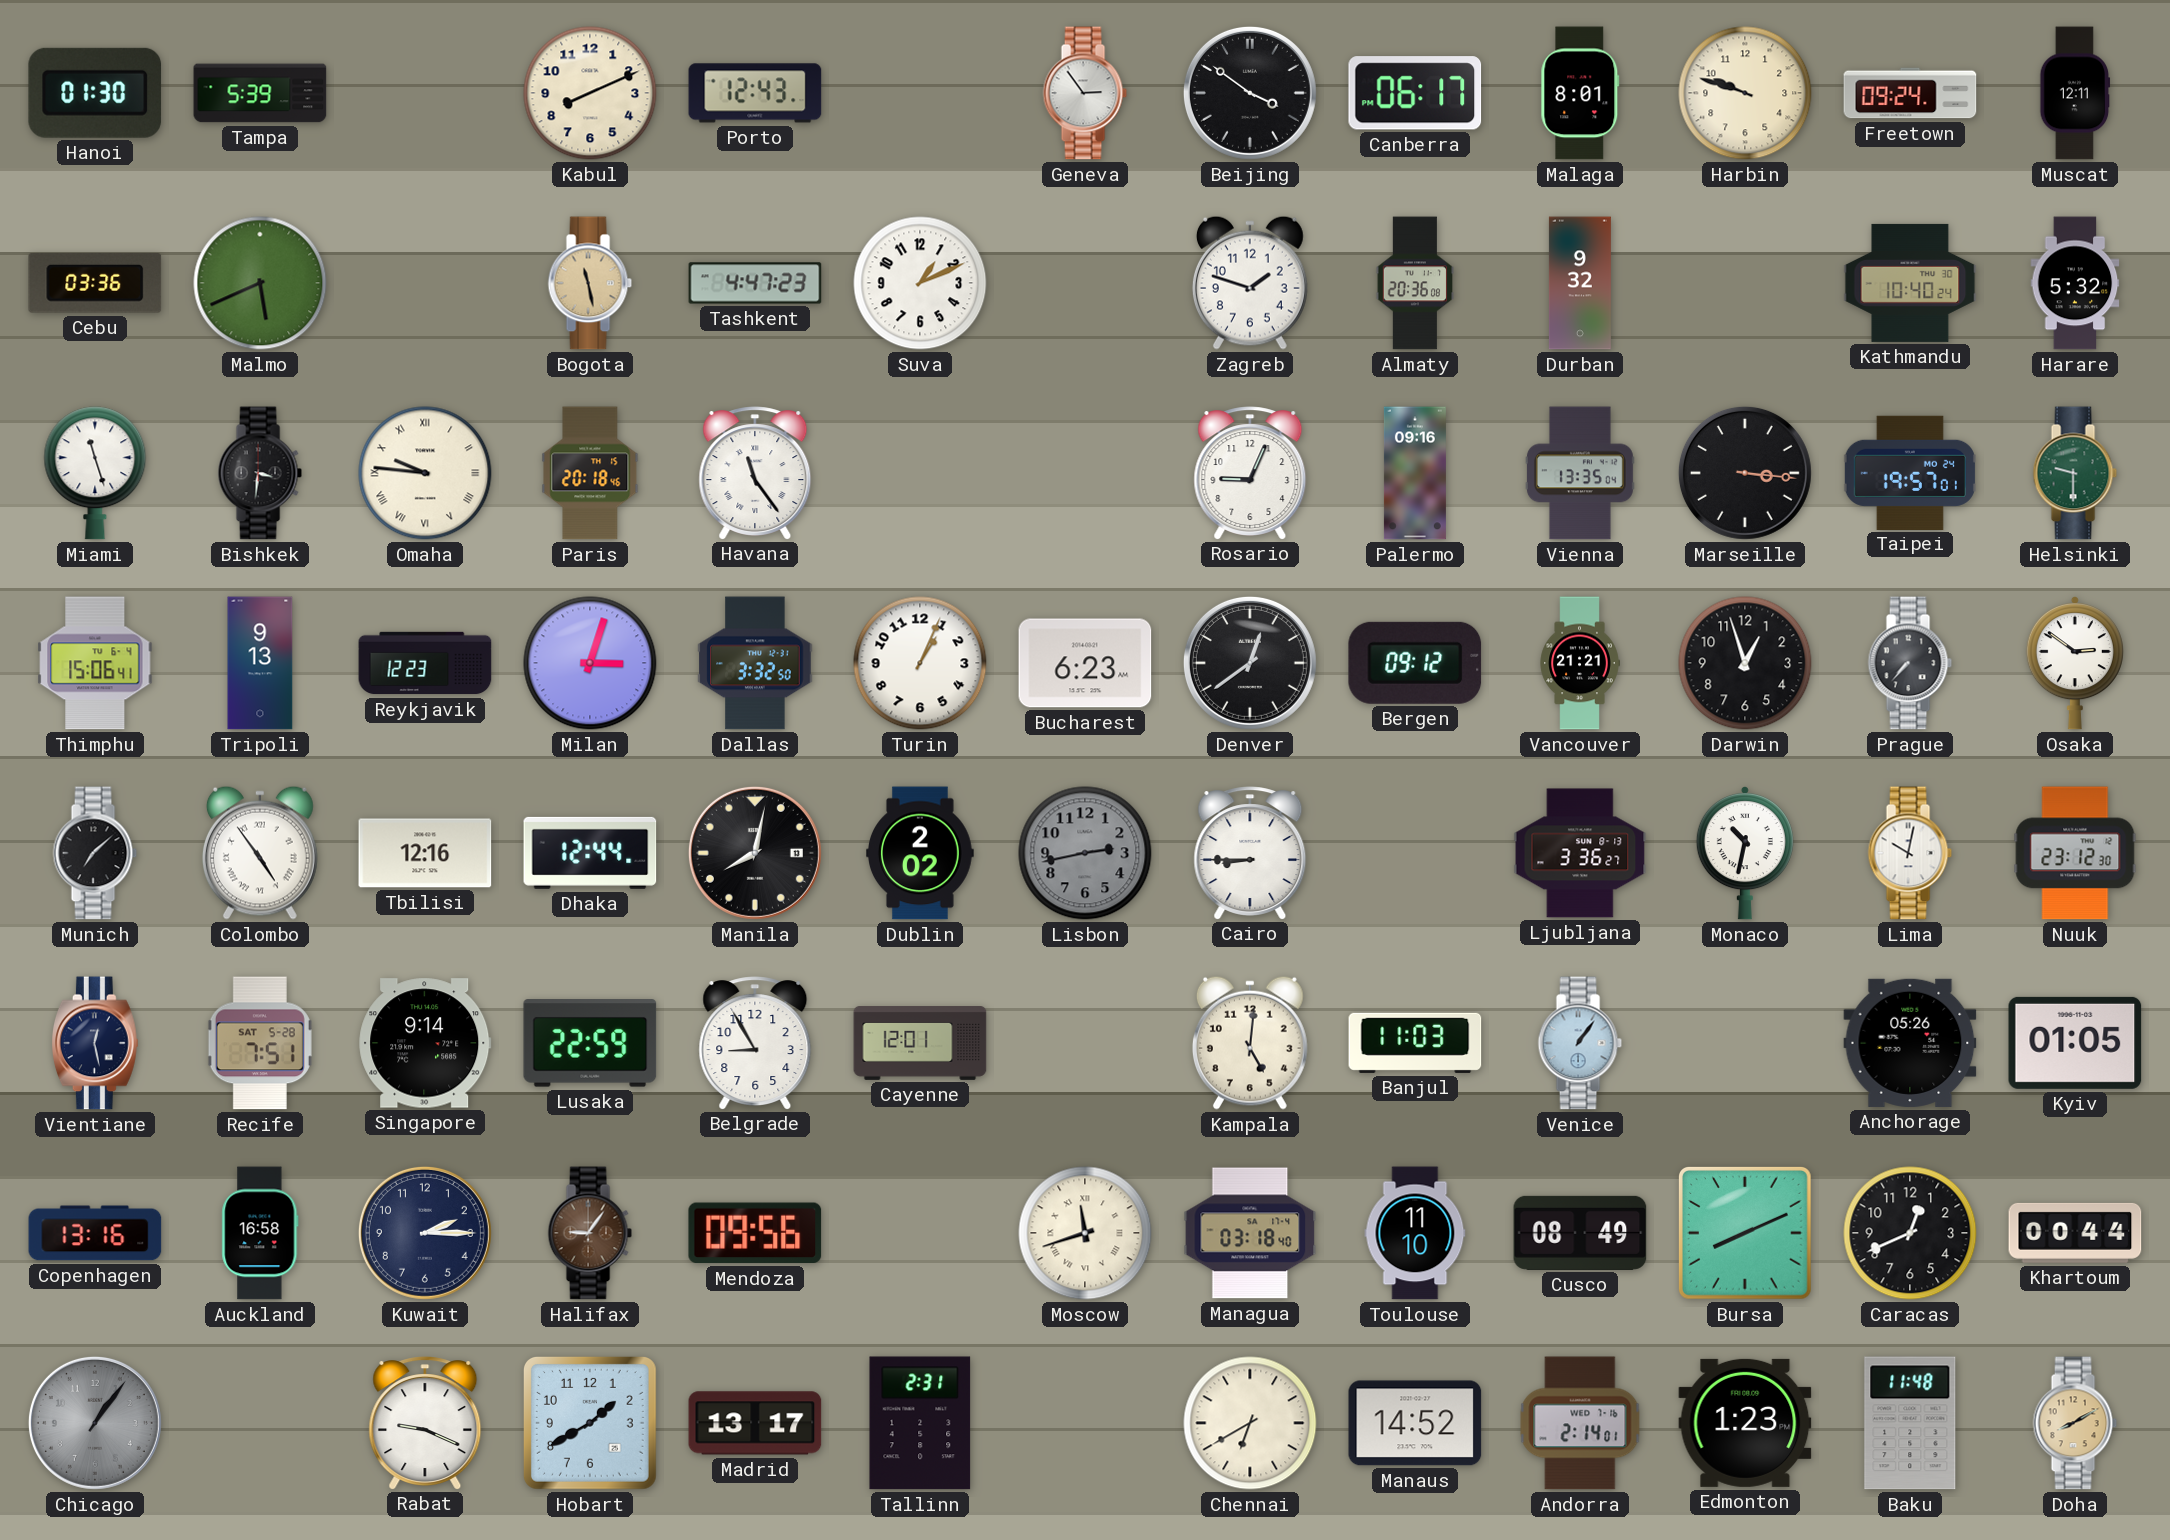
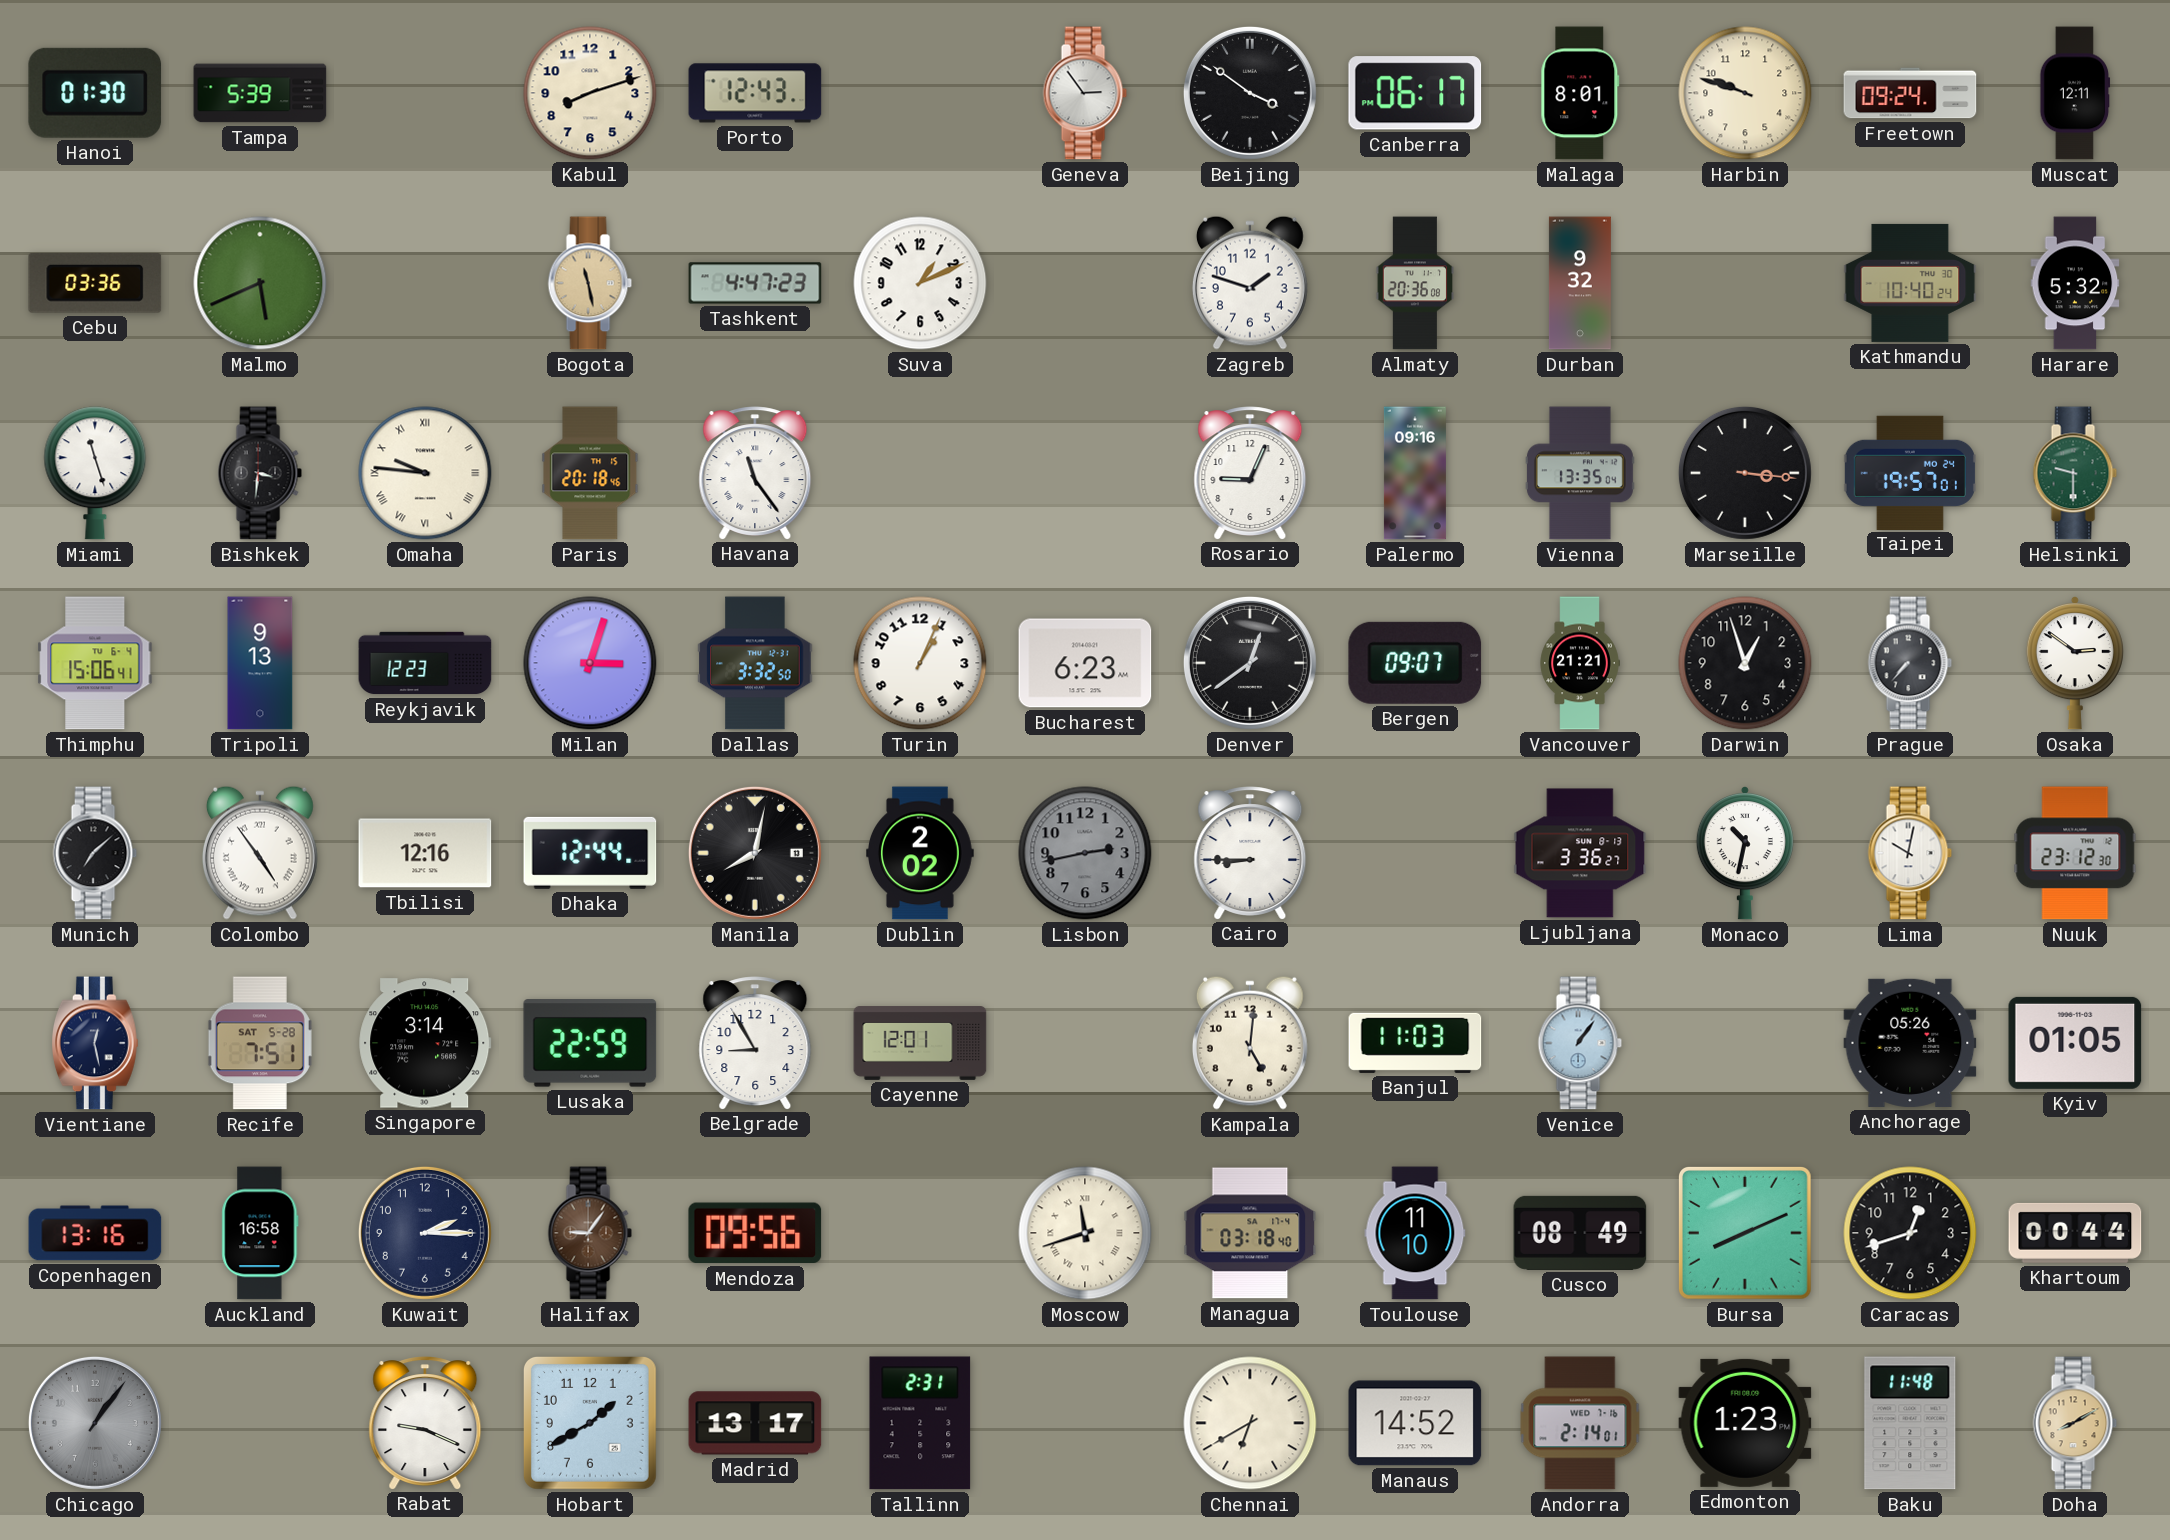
Kabul: 8:11 -> 8:12
Bergen: 09:12 -> 09:07
Singapore: 9:14 -> 3:14
Caracas: 12:41 -> 12:42
